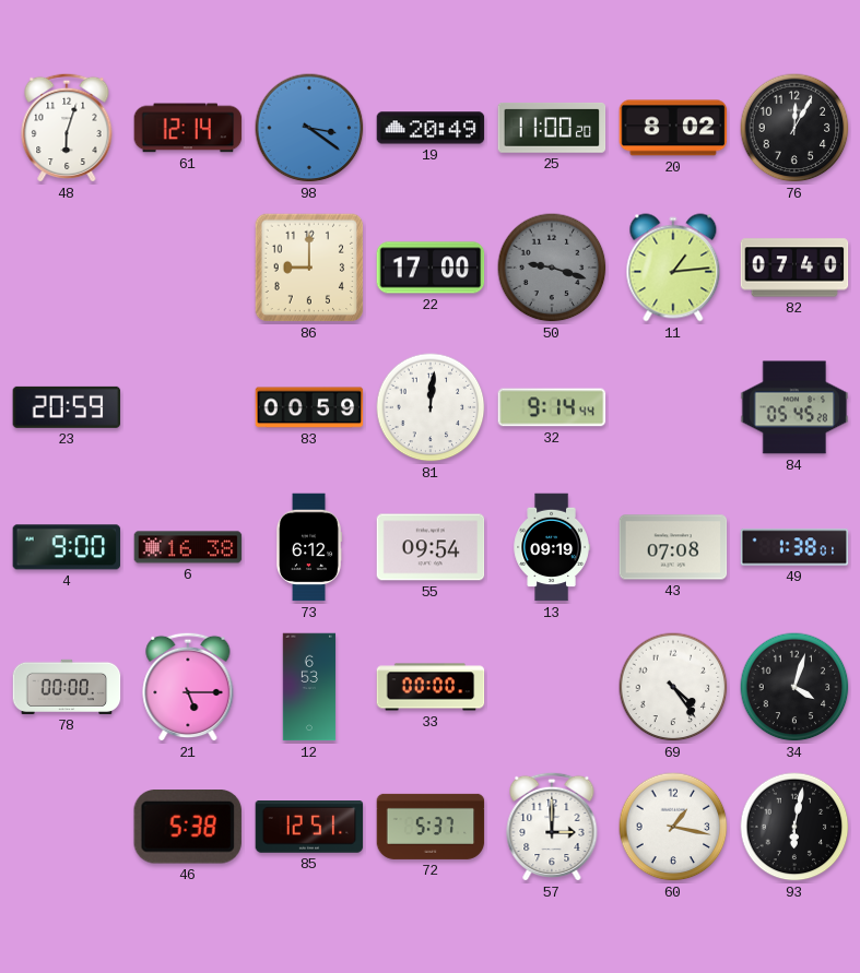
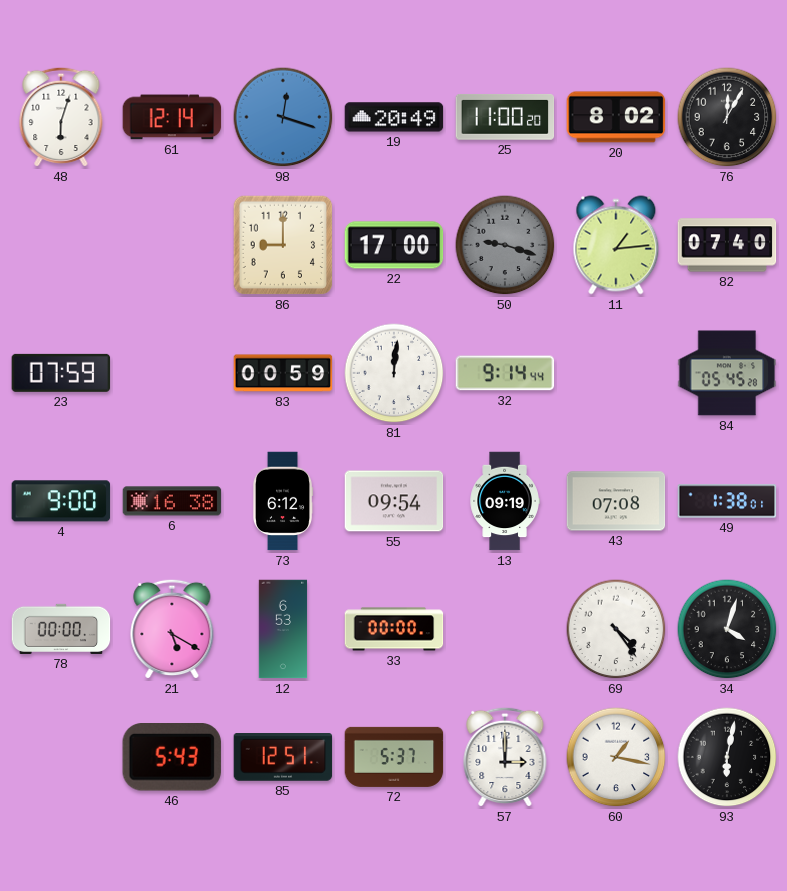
98: 3:21 -> 12:18
23: 20:59 -> 07:59
21: 5:15 -> 5:20
46: 5:38 -> 5:43
